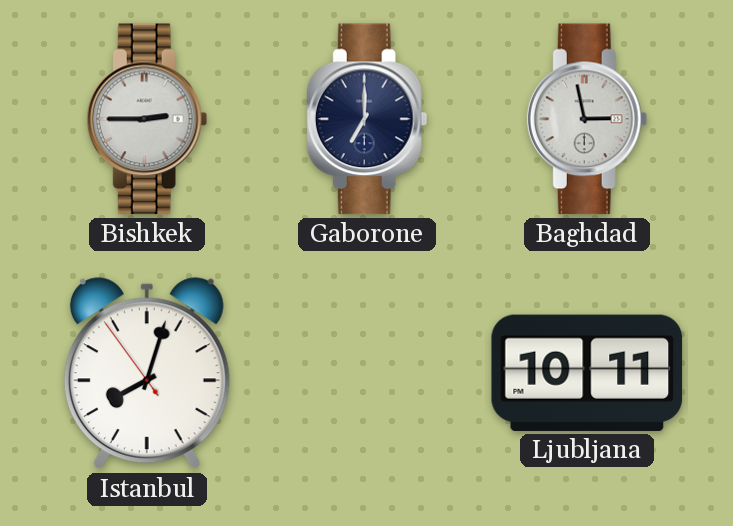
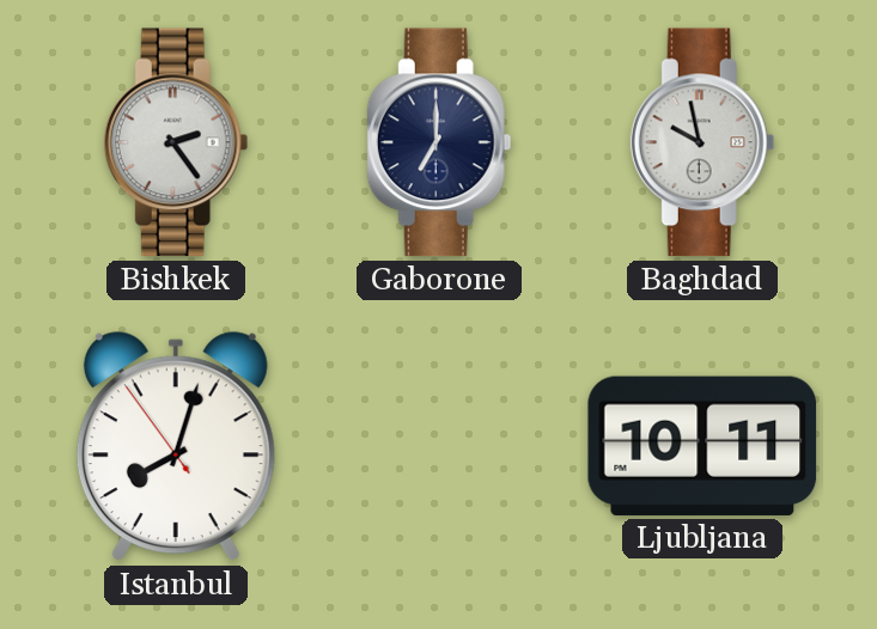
Bishkek: 2:45 -> 2:24
Baghdad: 2:58 -> 9:58
